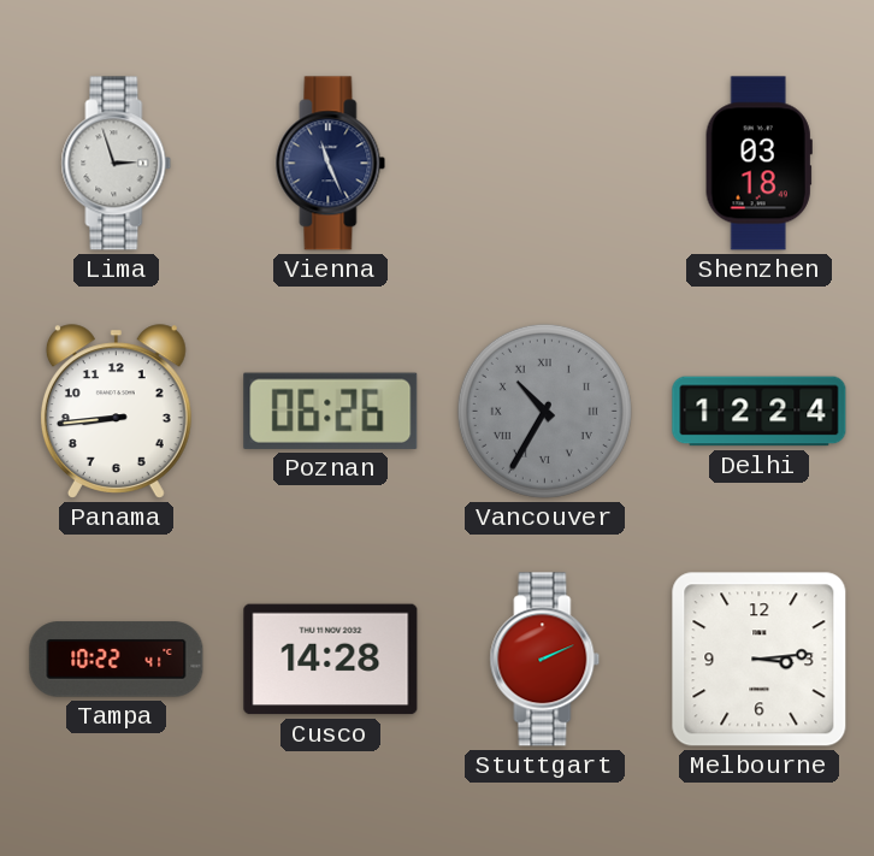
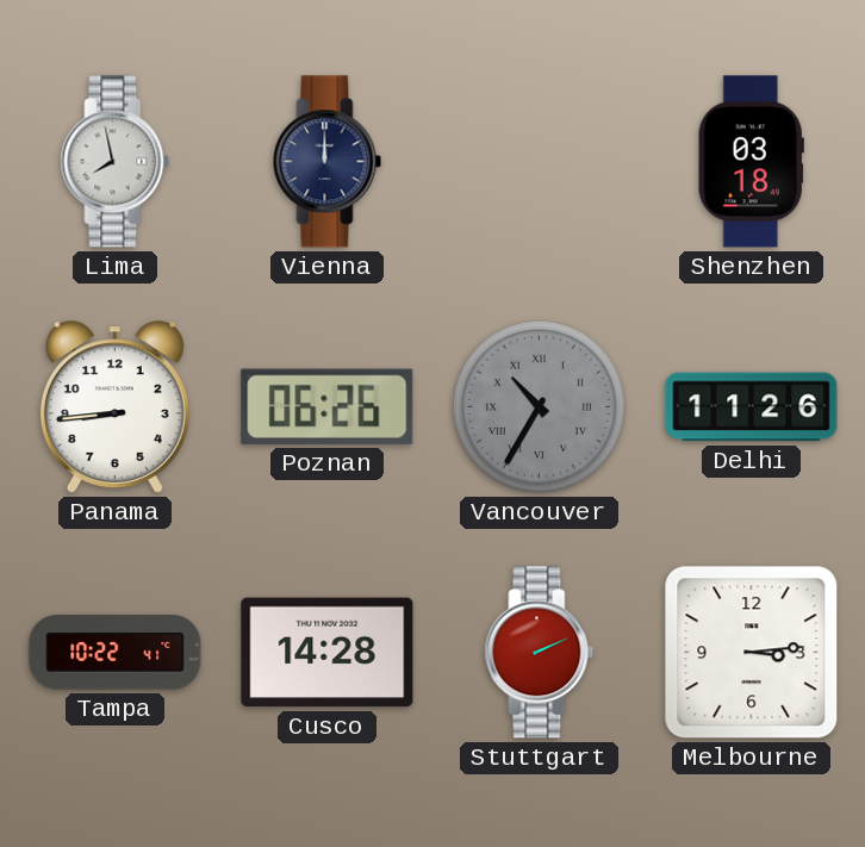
Lima: 2:57 -> 7:58
Vienna: 11:26 -> 12:00
Delhi: 12:24 -> 11:26
